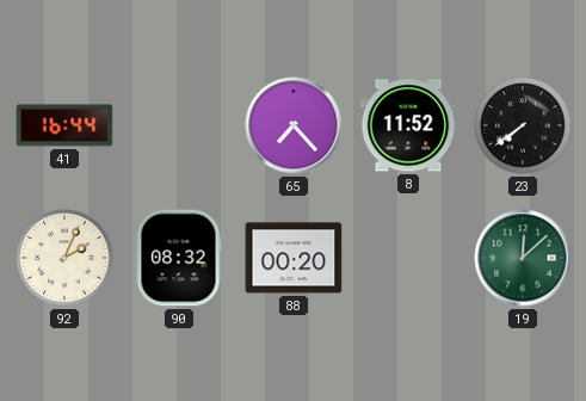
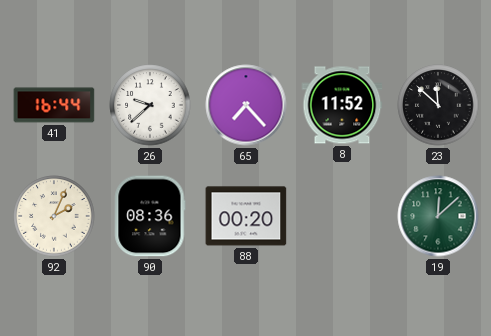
26: none -> 9:38
23: 7:39 -> 11:52
90: 08:32 -> 08:36
